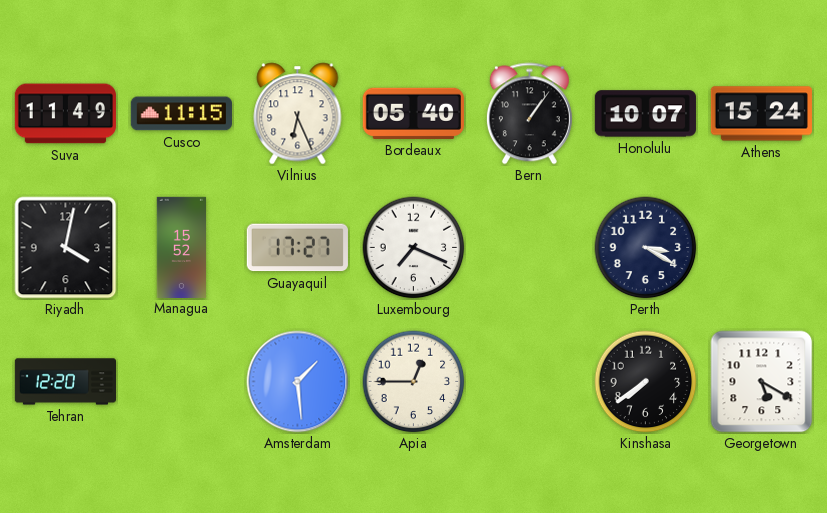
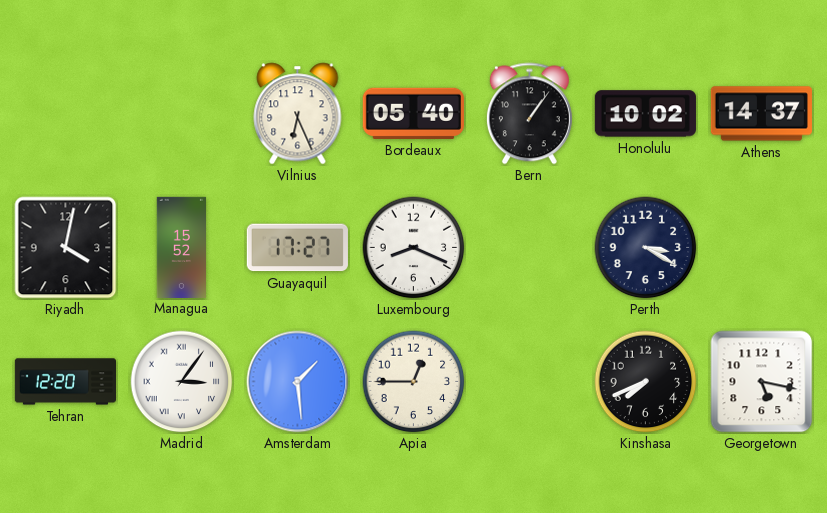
Suva: 11:49 -> none
Cusco: 11:15 -> none
Honolulu: 10:07 -> 10:02
Athens: 15:24 -> 14:37
Luxembourg: 7:19 -> 8:19
Madrid: none -> 3:06
Kinshasa: 7:39 -> 7:41
Georgetown: 5:20 -> 5:17
